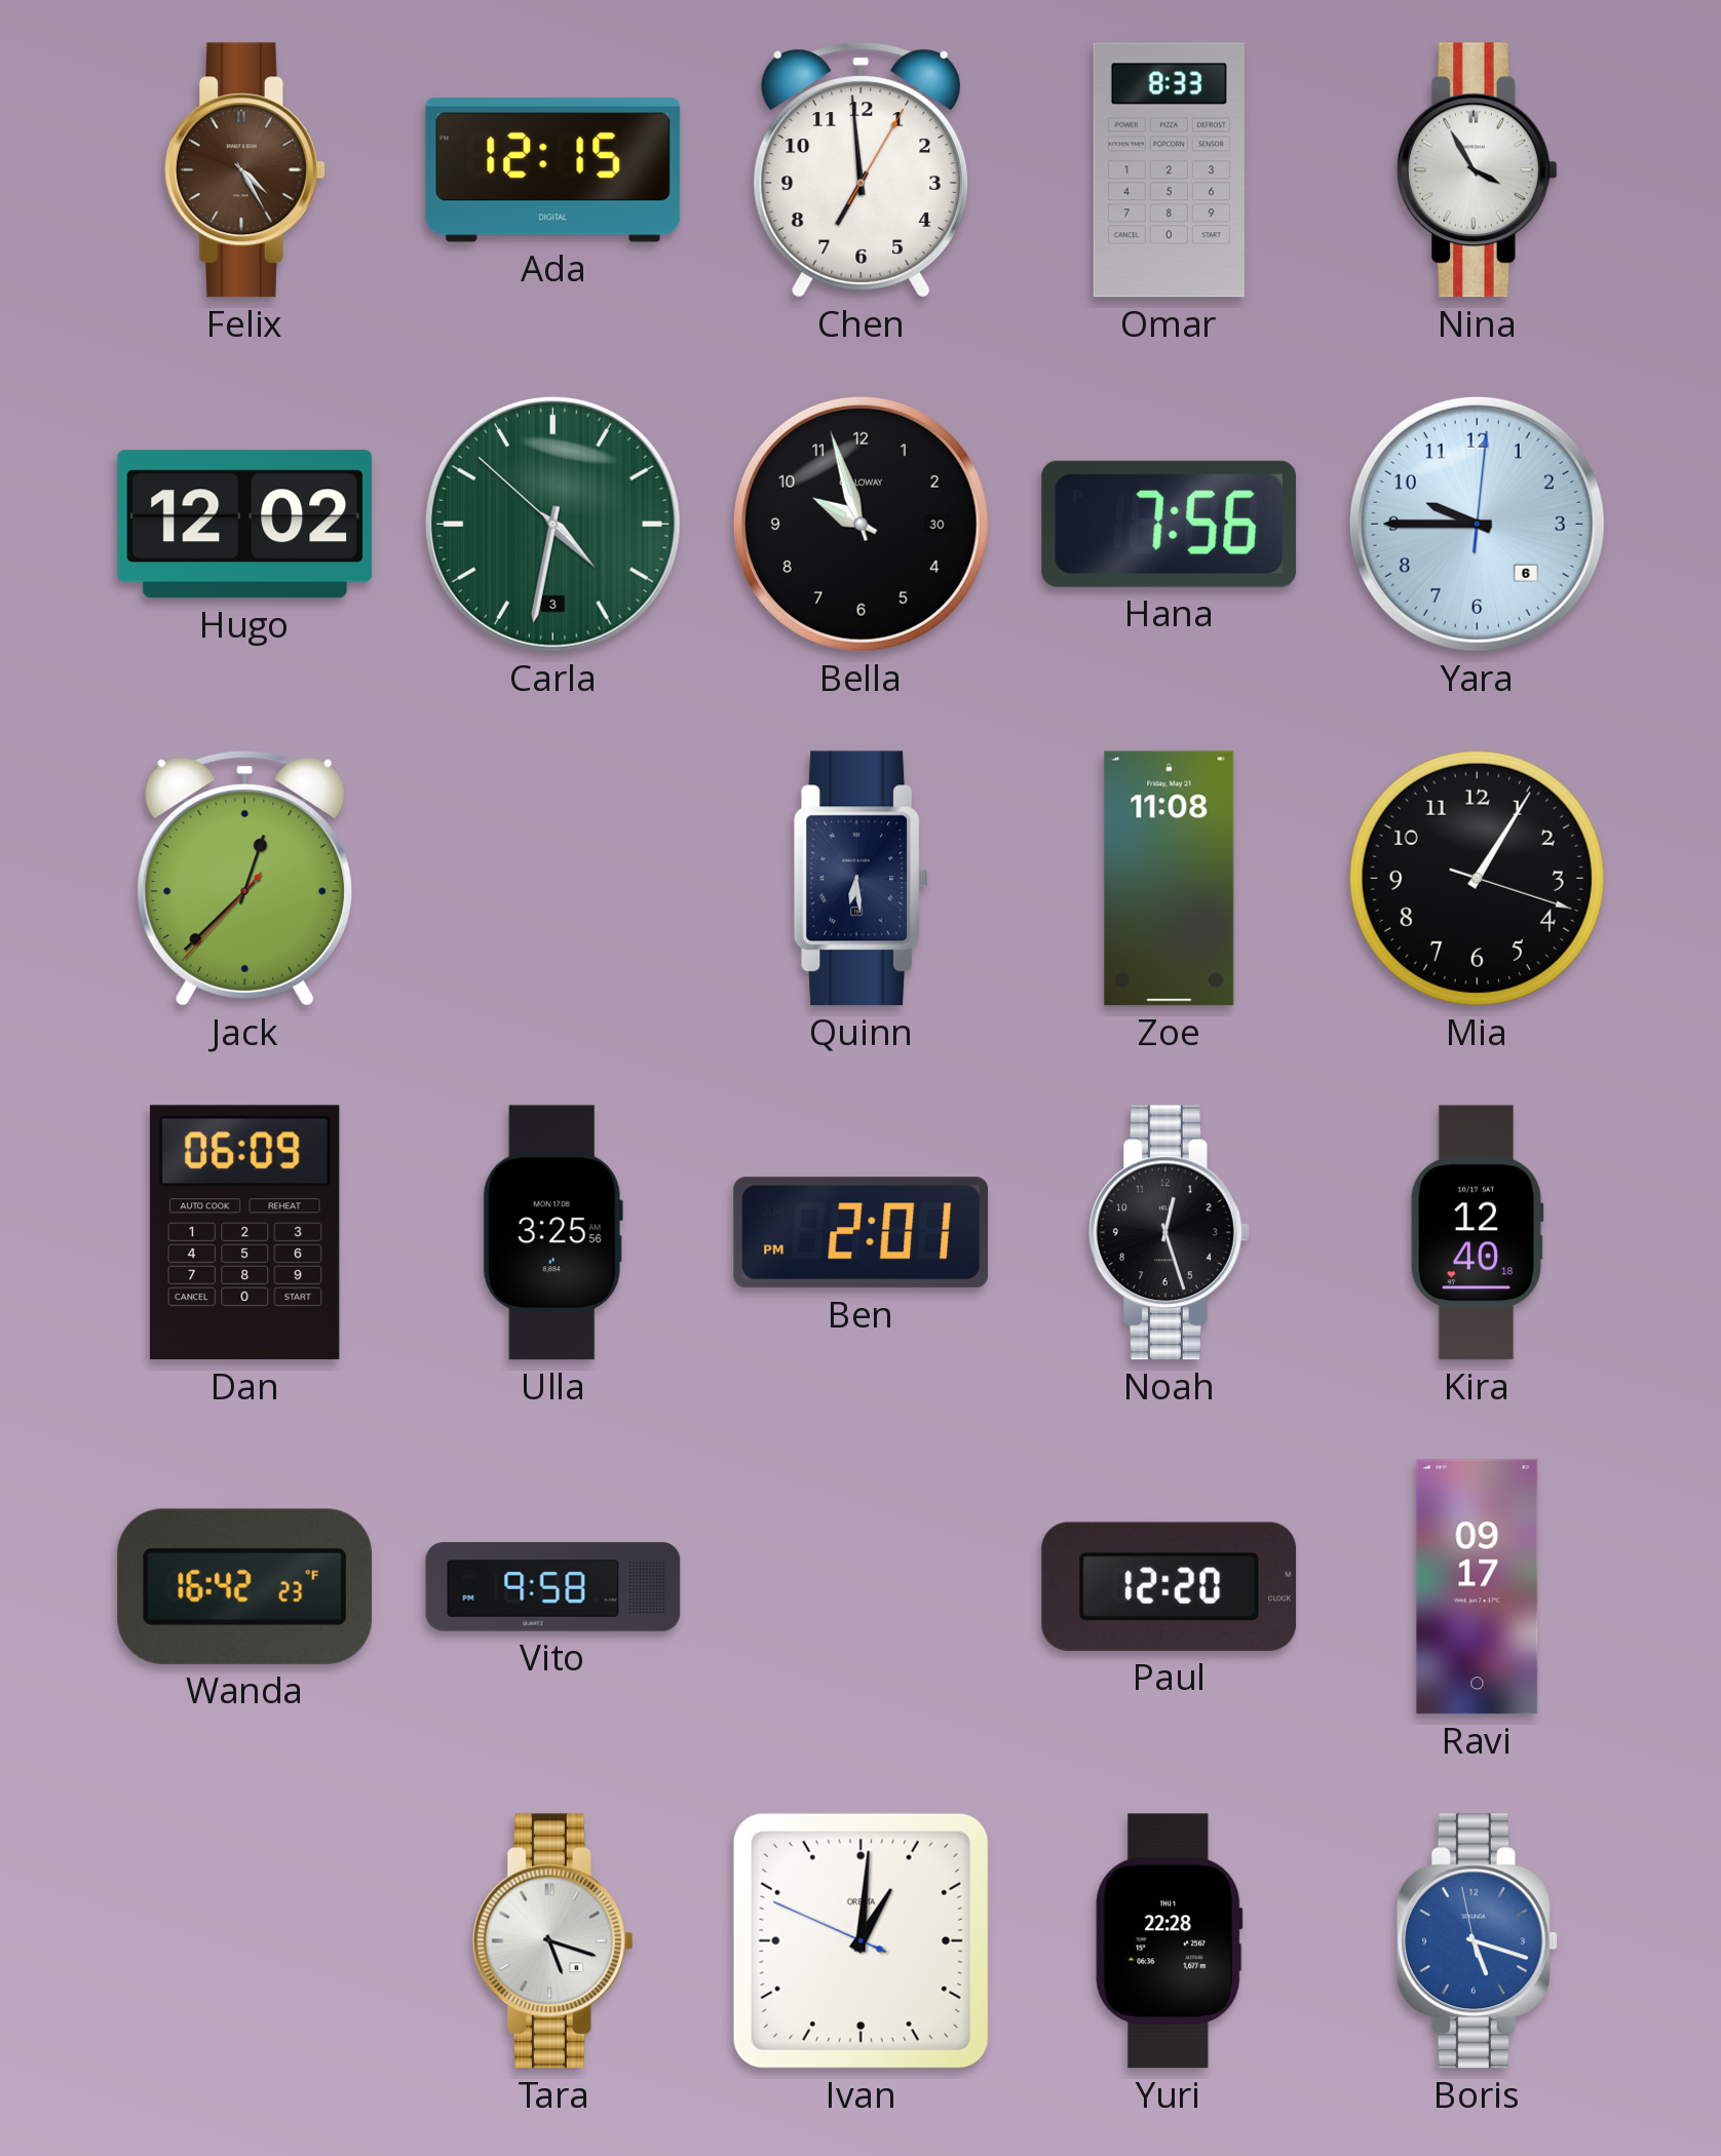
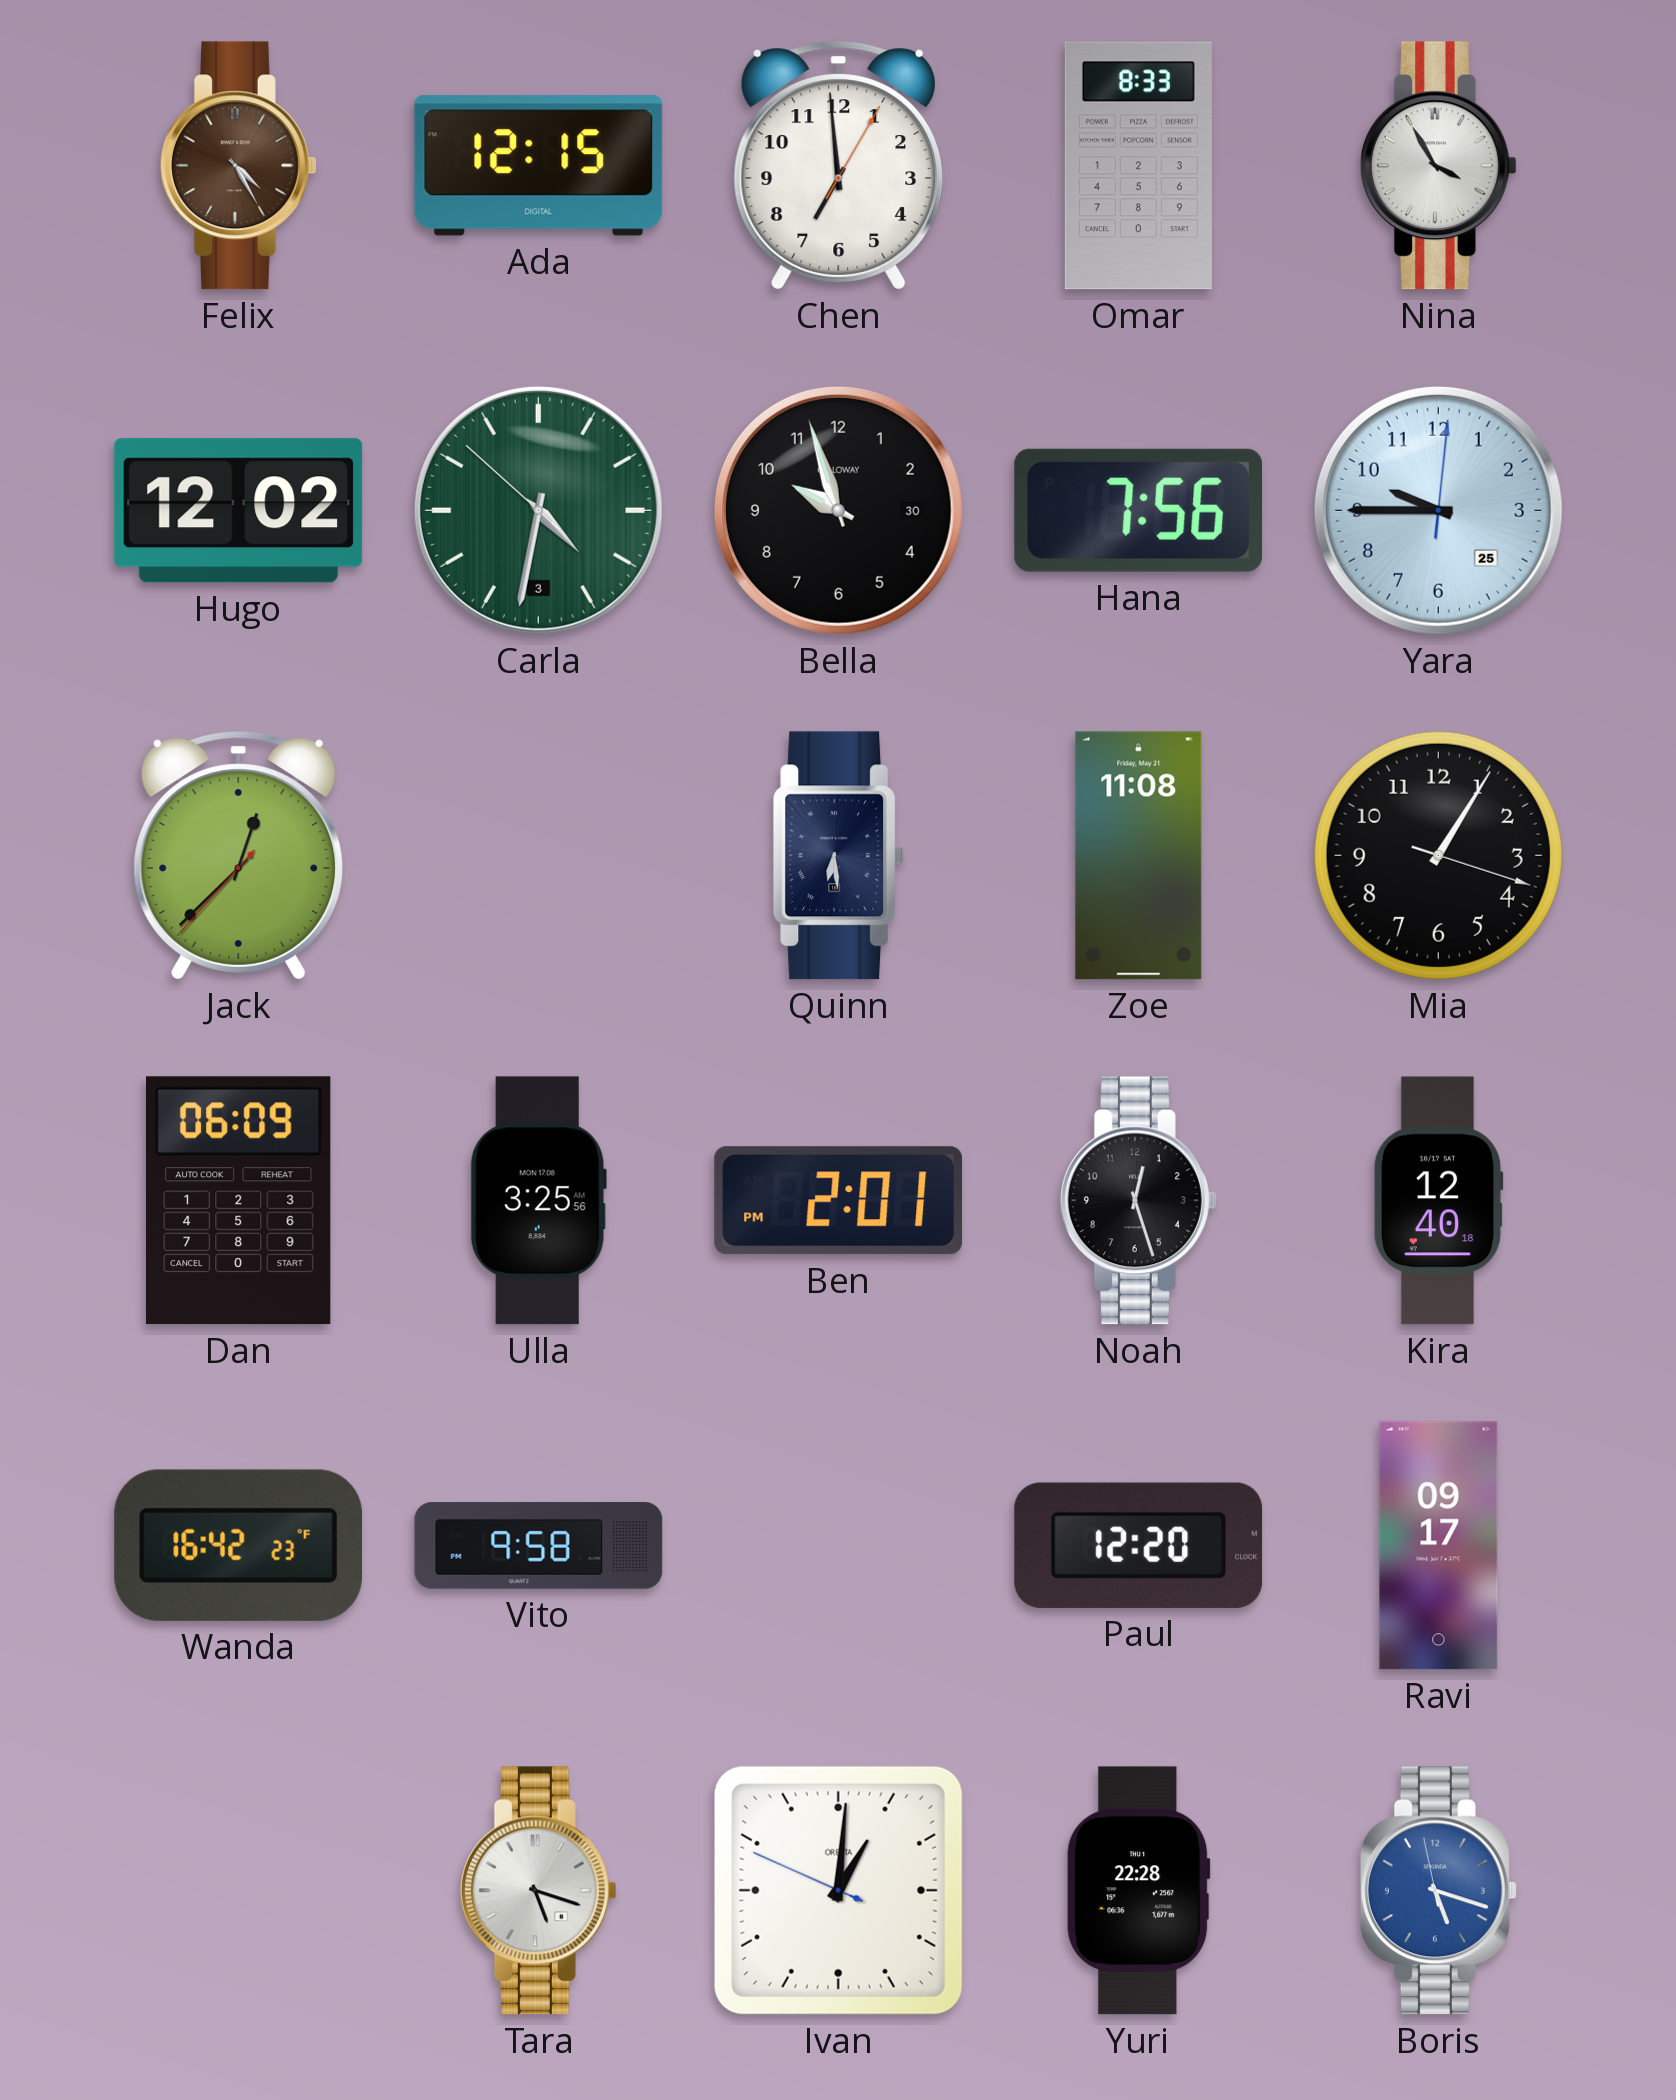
Yara date: 6 -> 25
